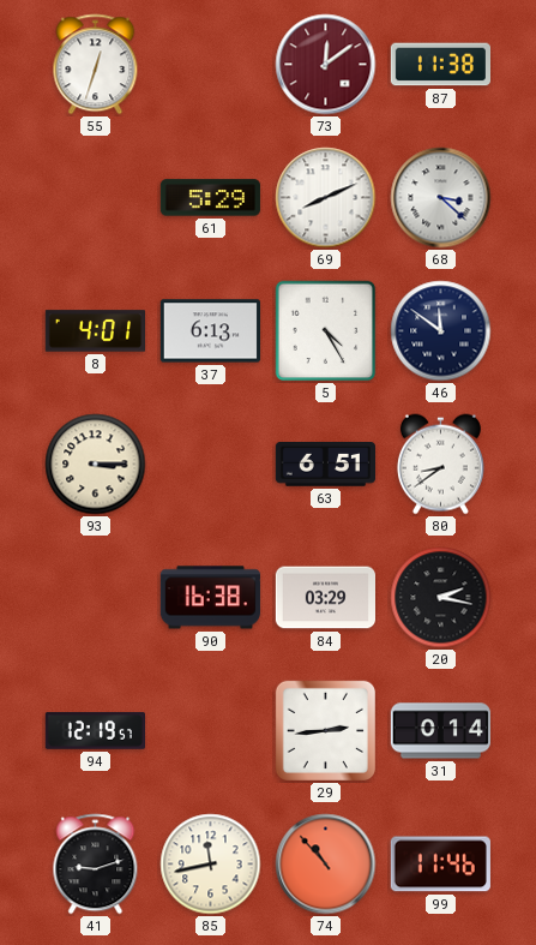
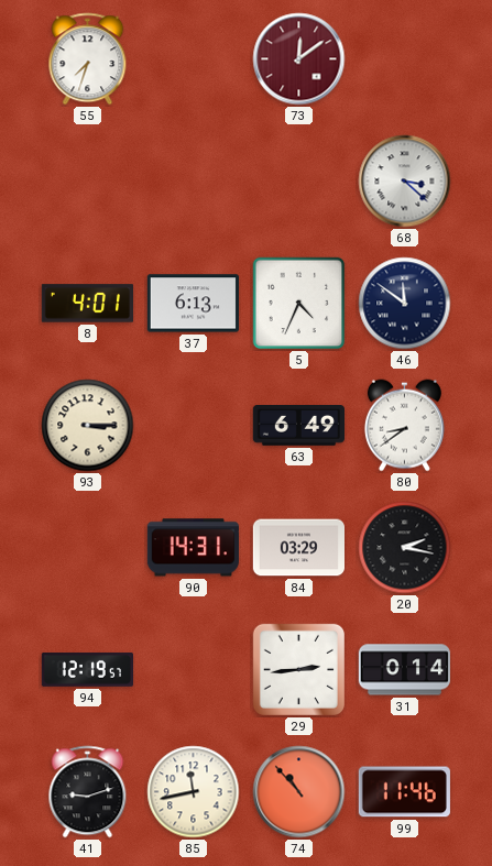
55: 12:33 -> 7:33
87: 11:38 -> none
61: 5:29 -> none
69: 8:11 -> none
5: 4:25 -> 4:34
63: 6:51 -> 6:49
90: 16:38 -> 14:31
